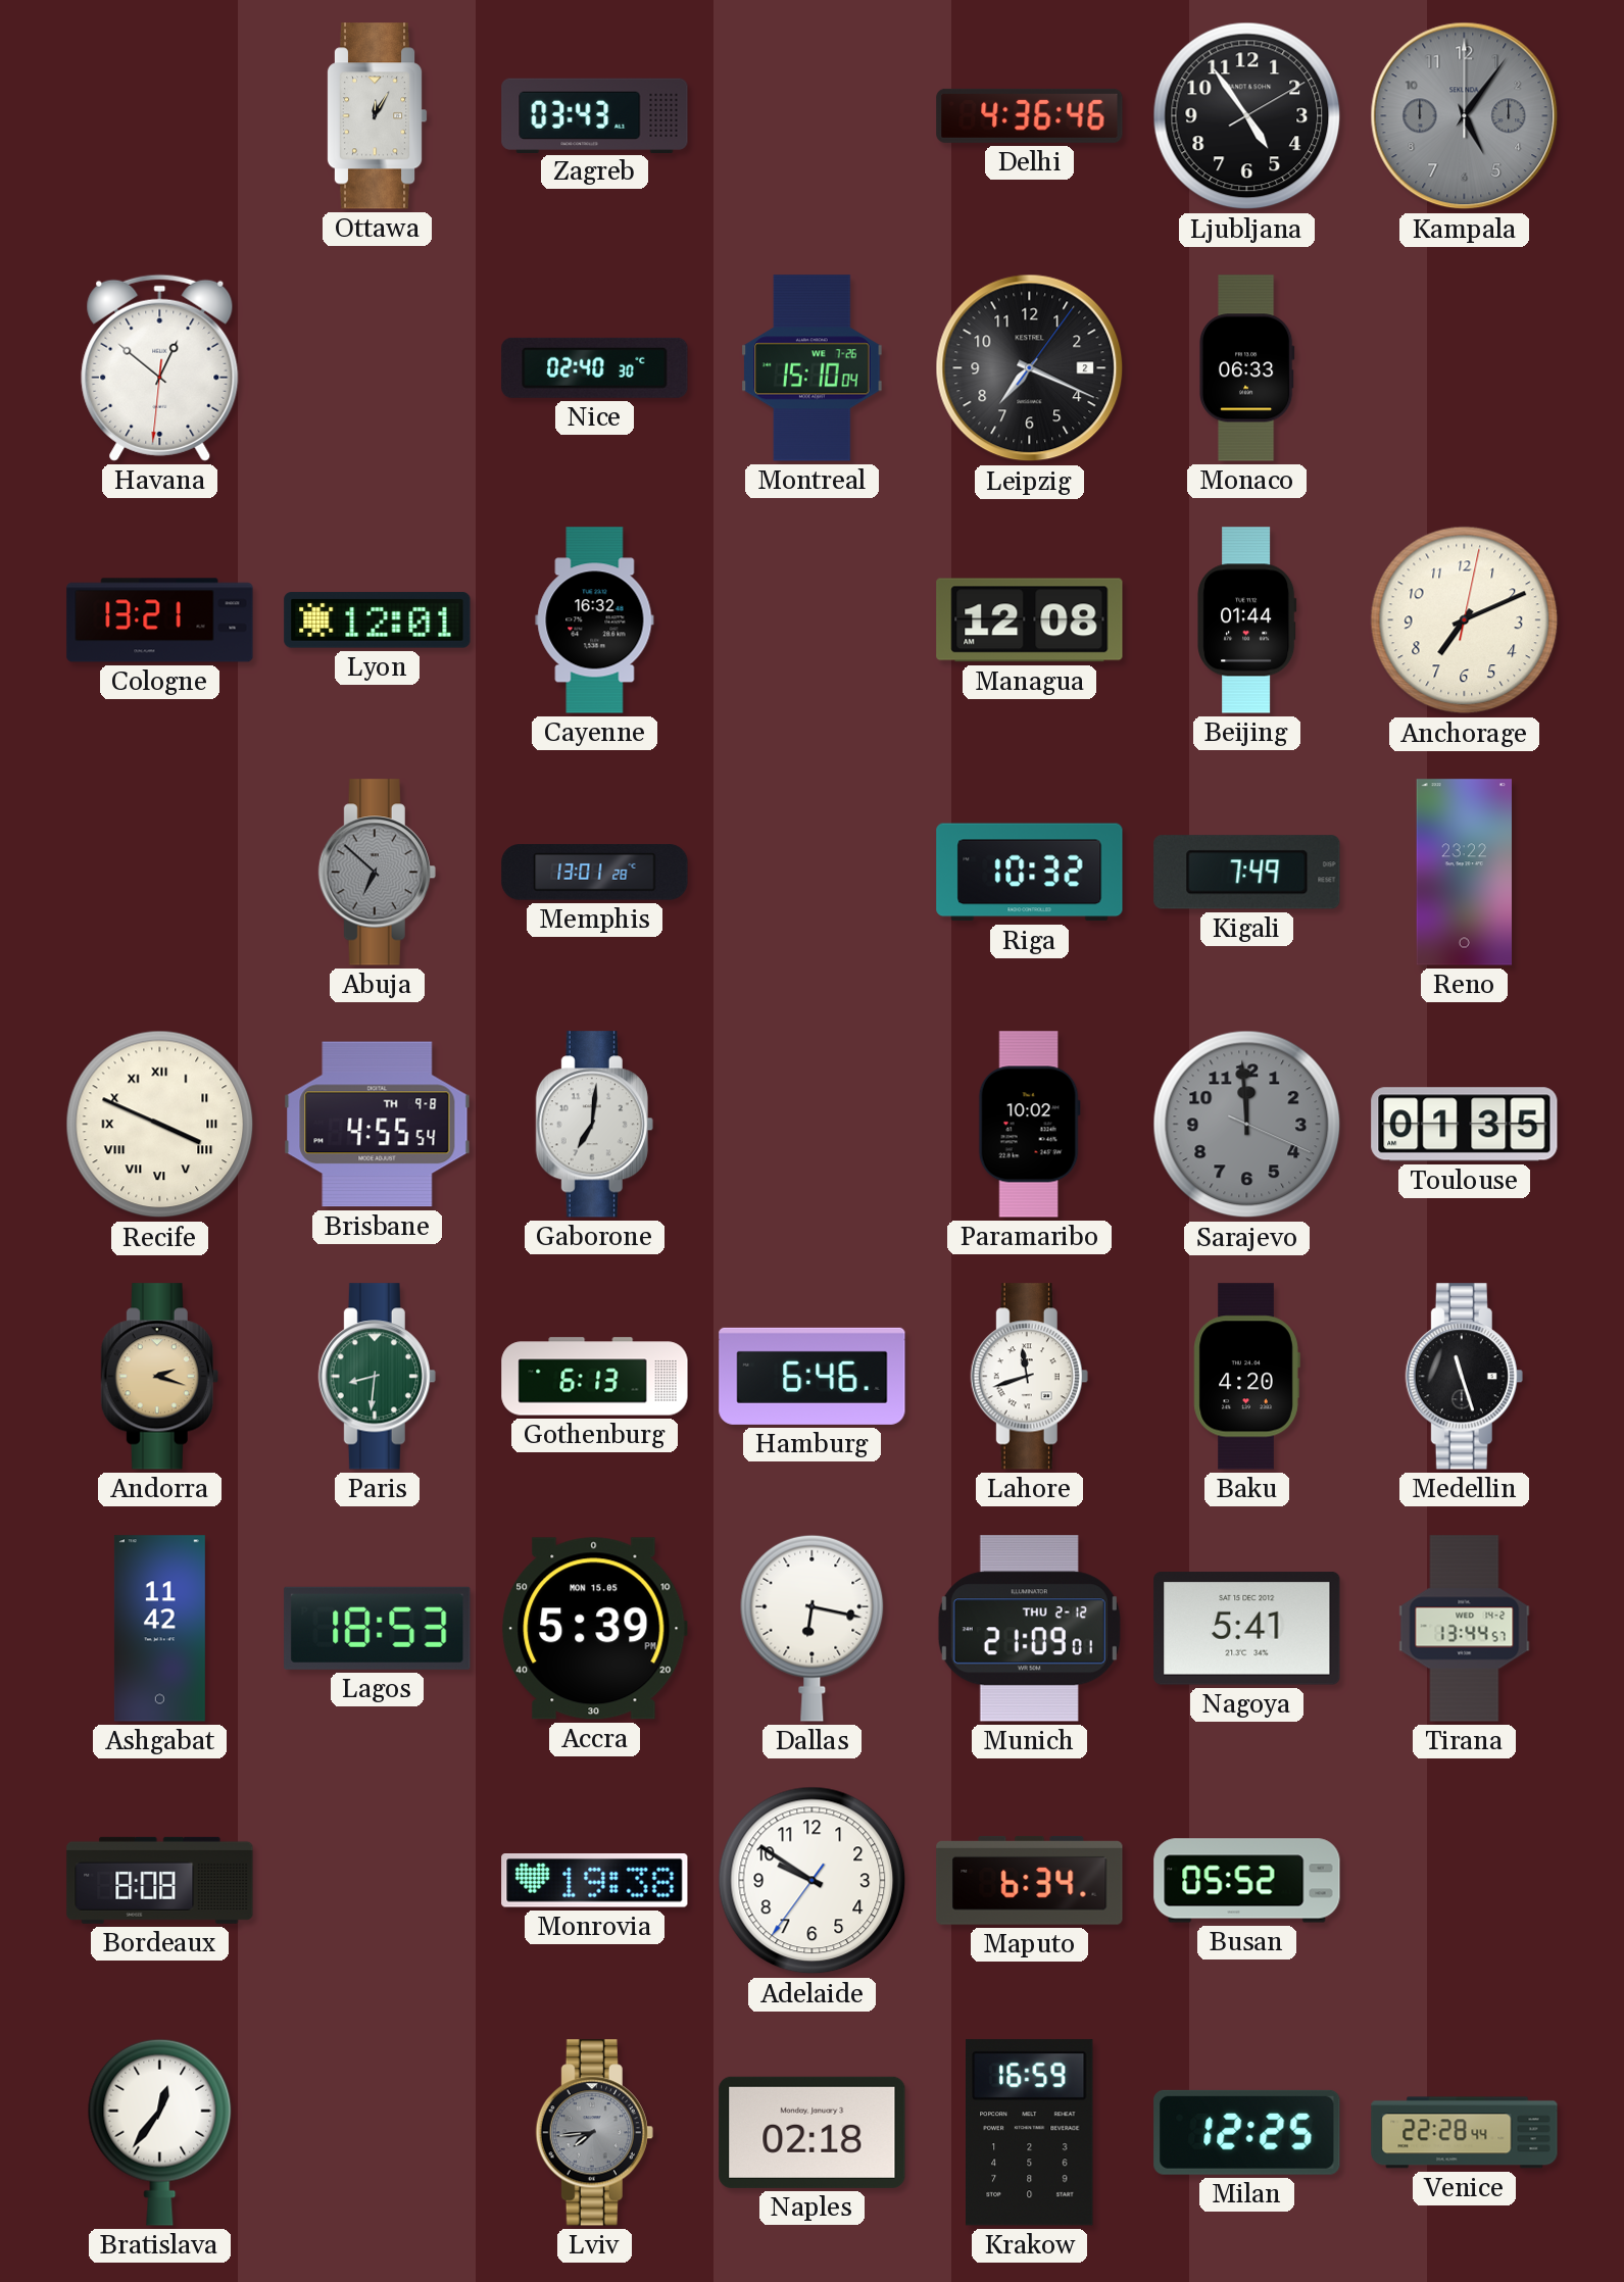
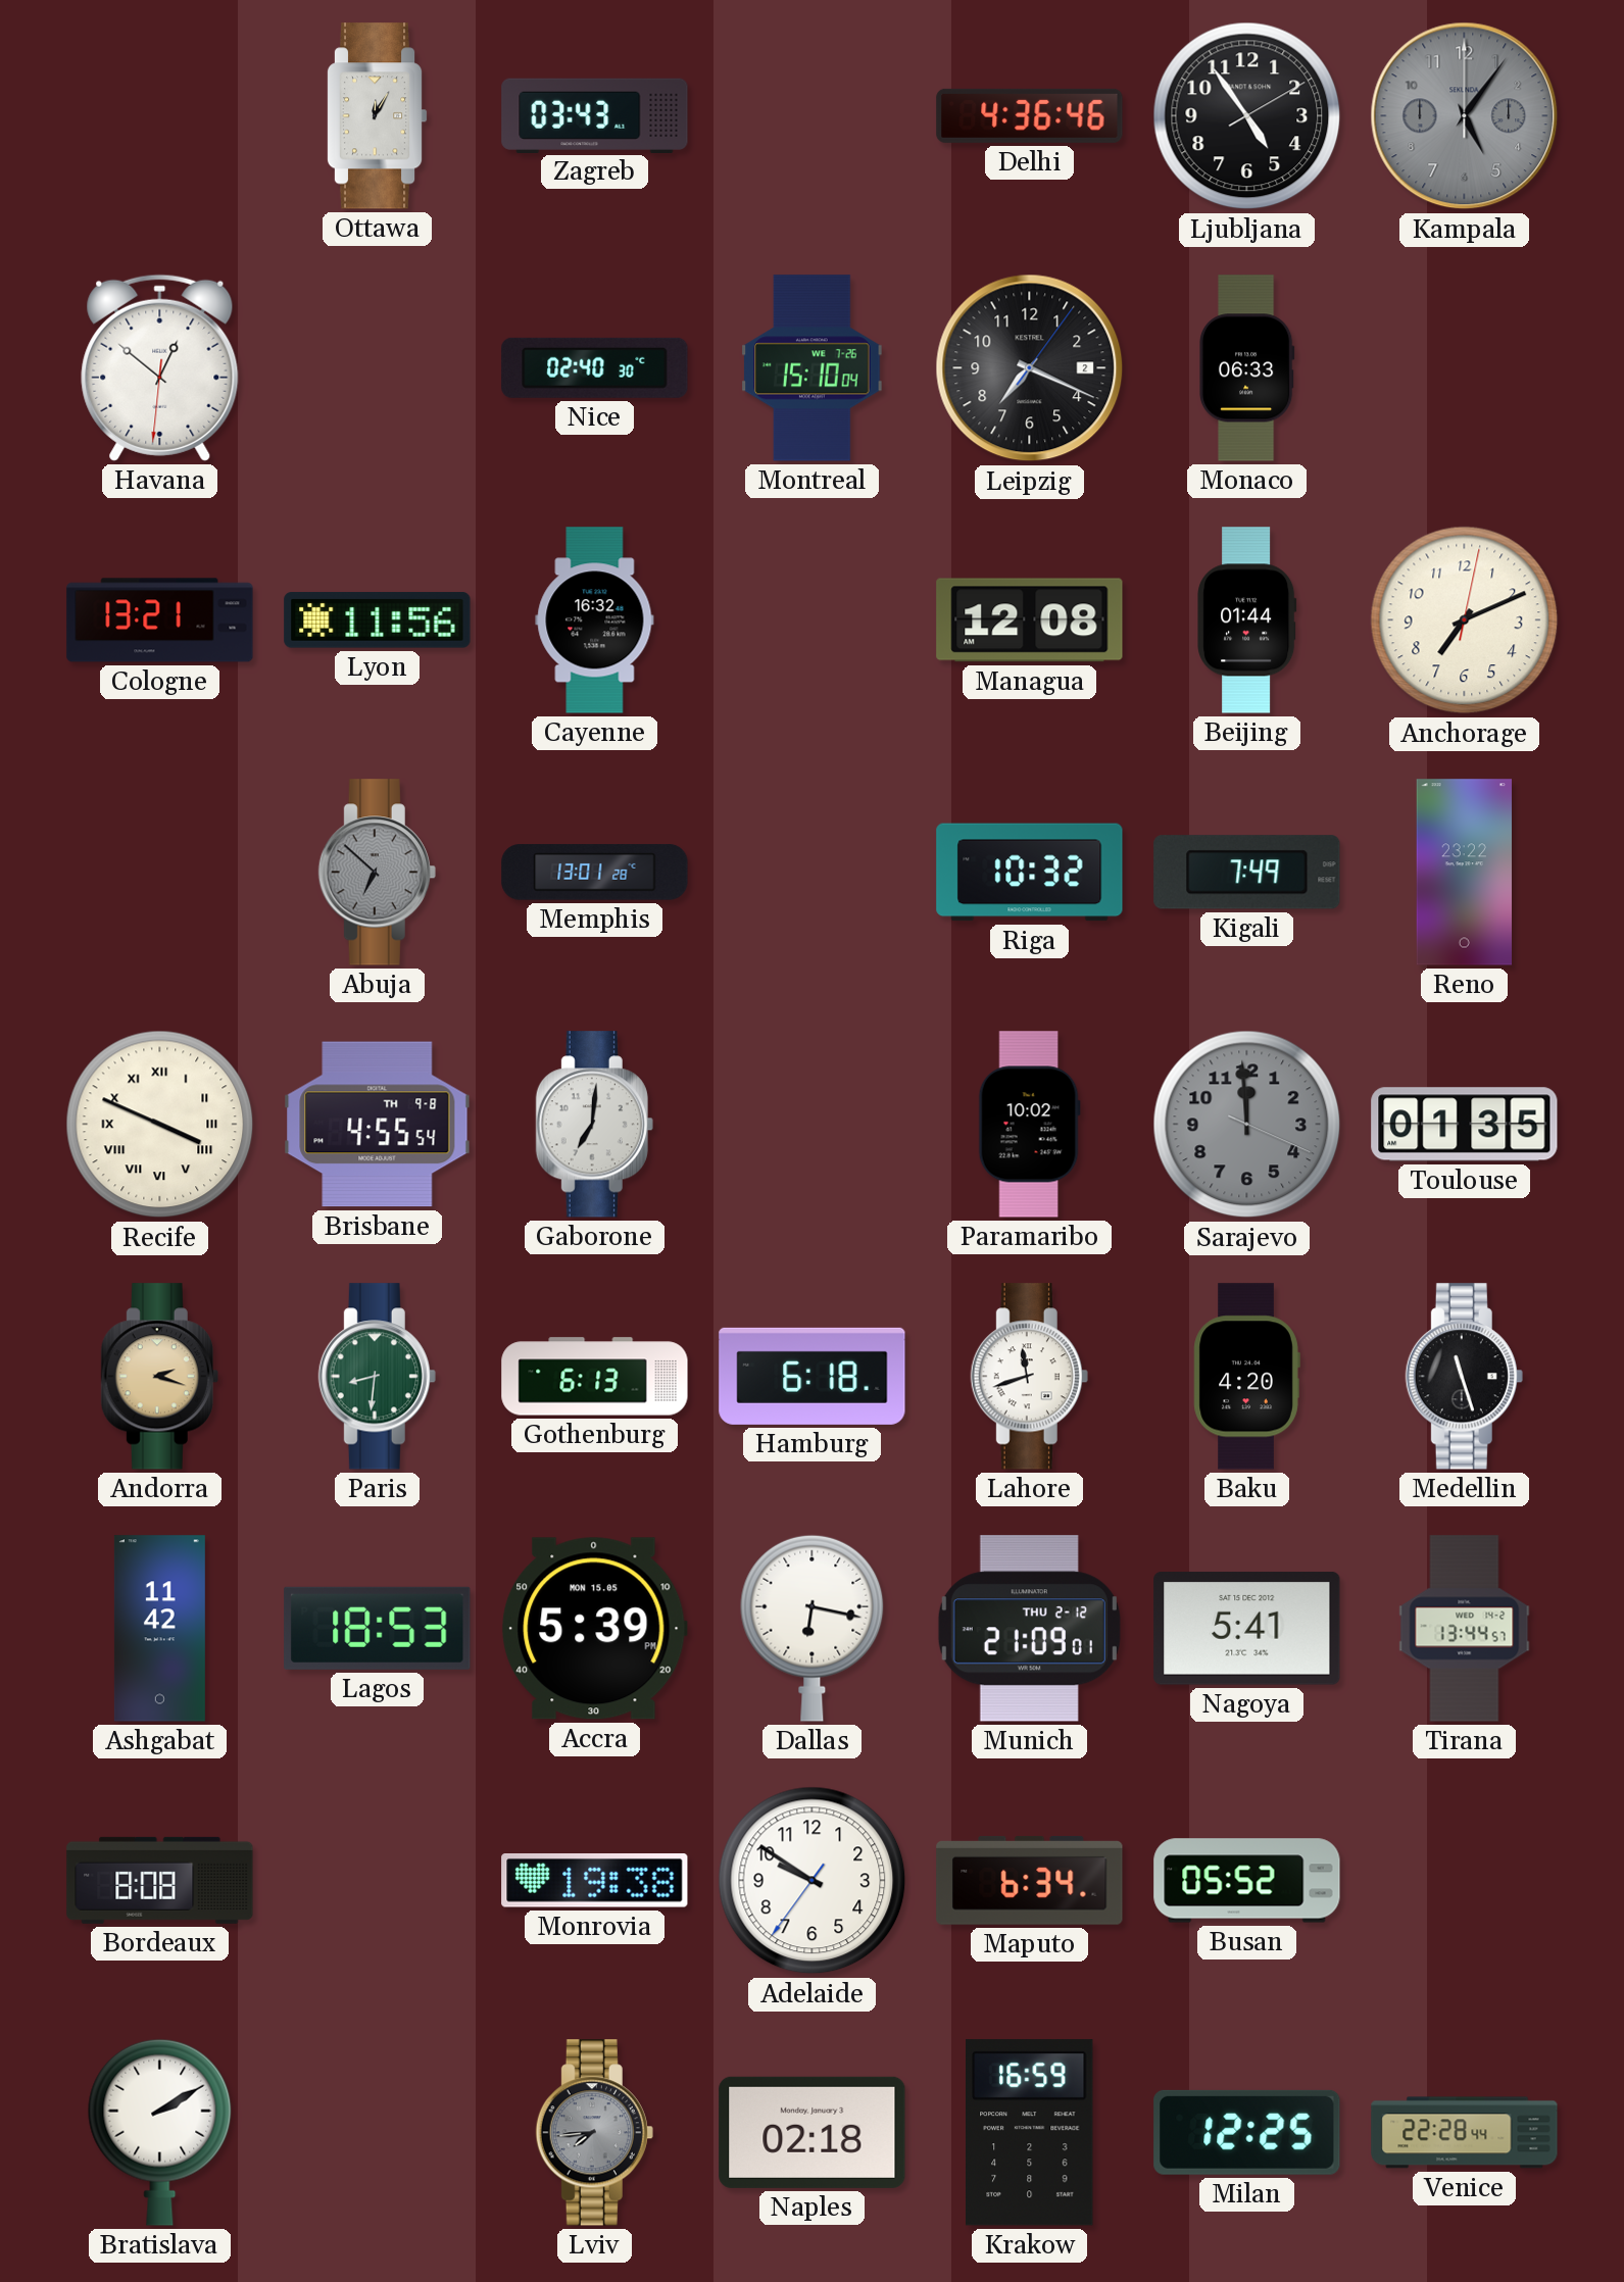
Lyon: 12:01 -> 11:56
Hamburg: 6:46 -> 6:18
Bratislava: 12:36 -> 2:10
